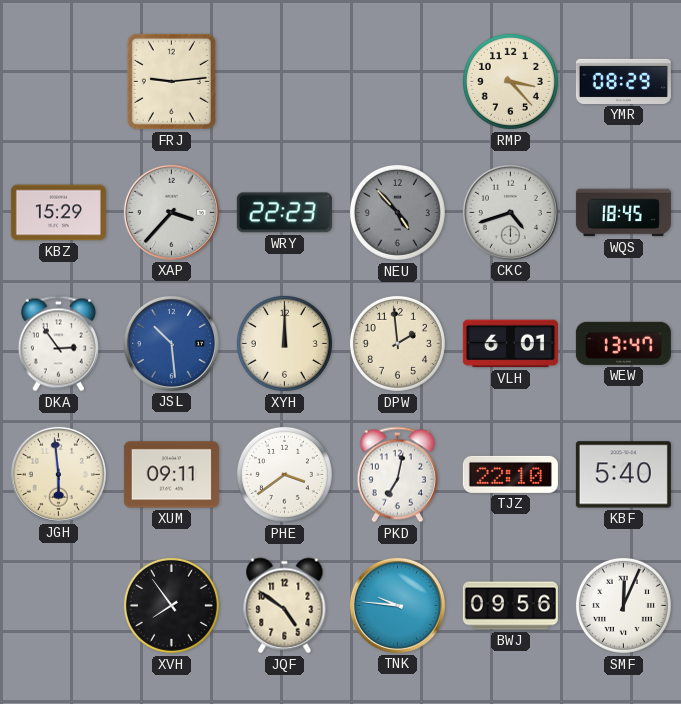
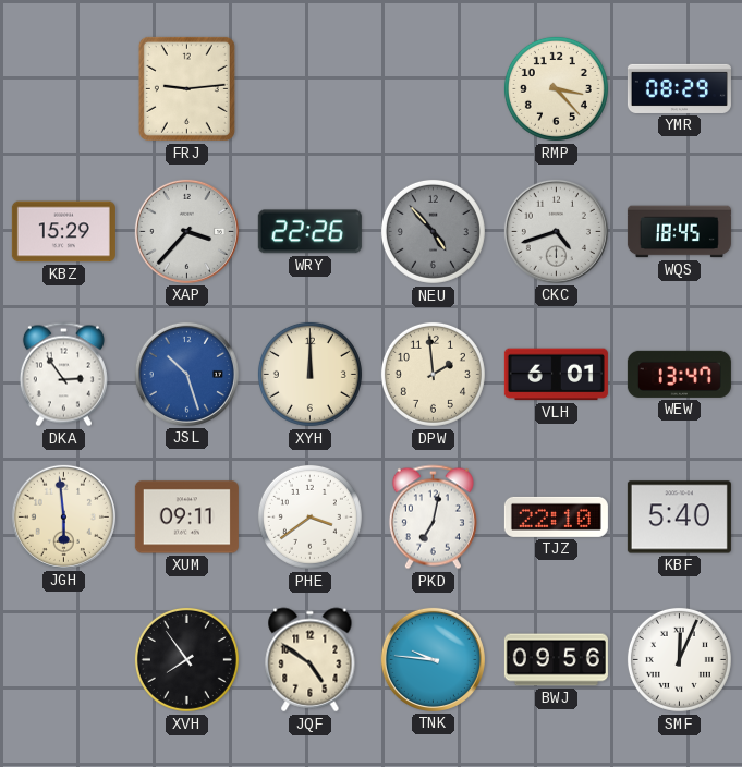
WRY: 22:23 -> 22:26
JSL: 10:29 -> 10:27
